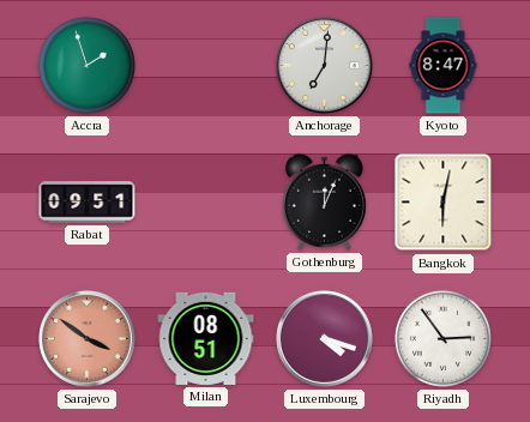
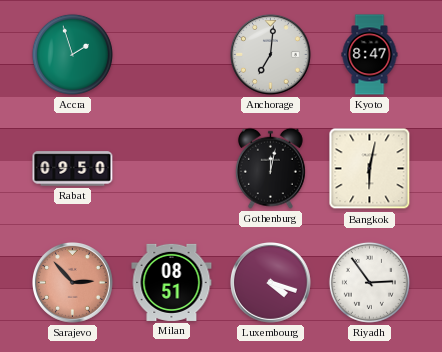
Rabat: 09:51 -> 09:50
Gothenburg: 12:04 -> 12:02
Sarajevo: 3:51 -> 2:53
